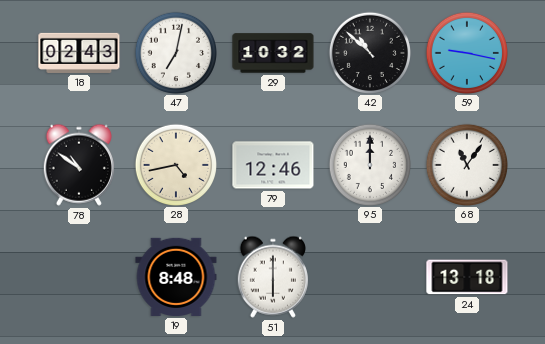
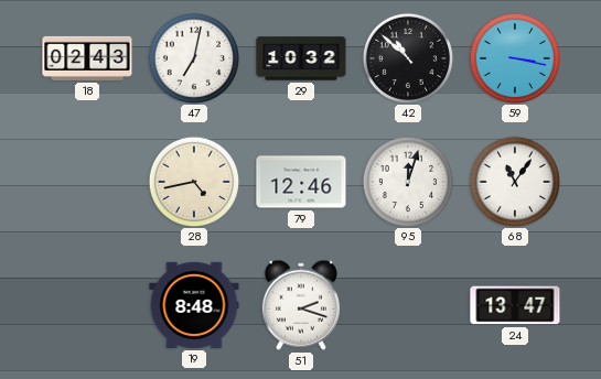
59: 9:17 -> 3:17
78: 10:51 -> none
95: 12:00 -> 12:03
51: 6:00 -> 2:18
24: 13:18 -> 13:47
